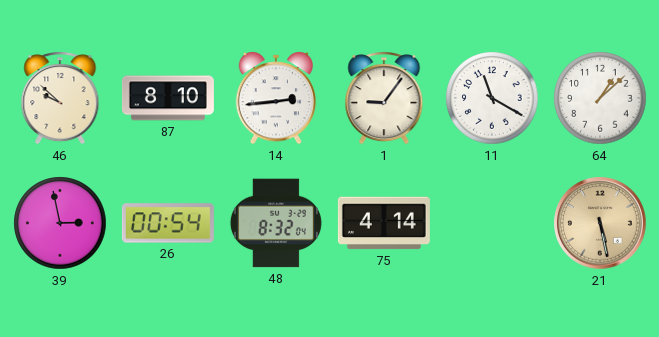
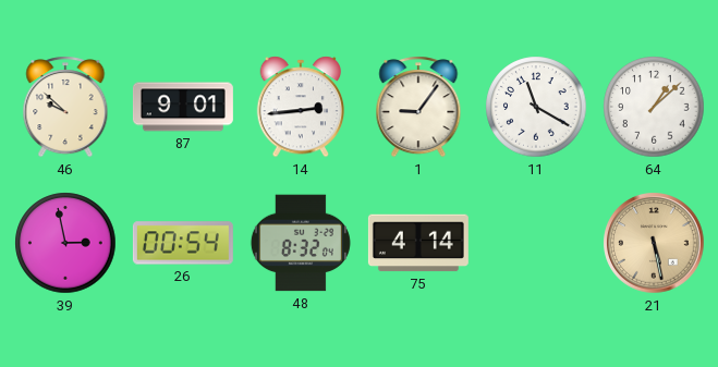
87: 8:10 -> 9:01
